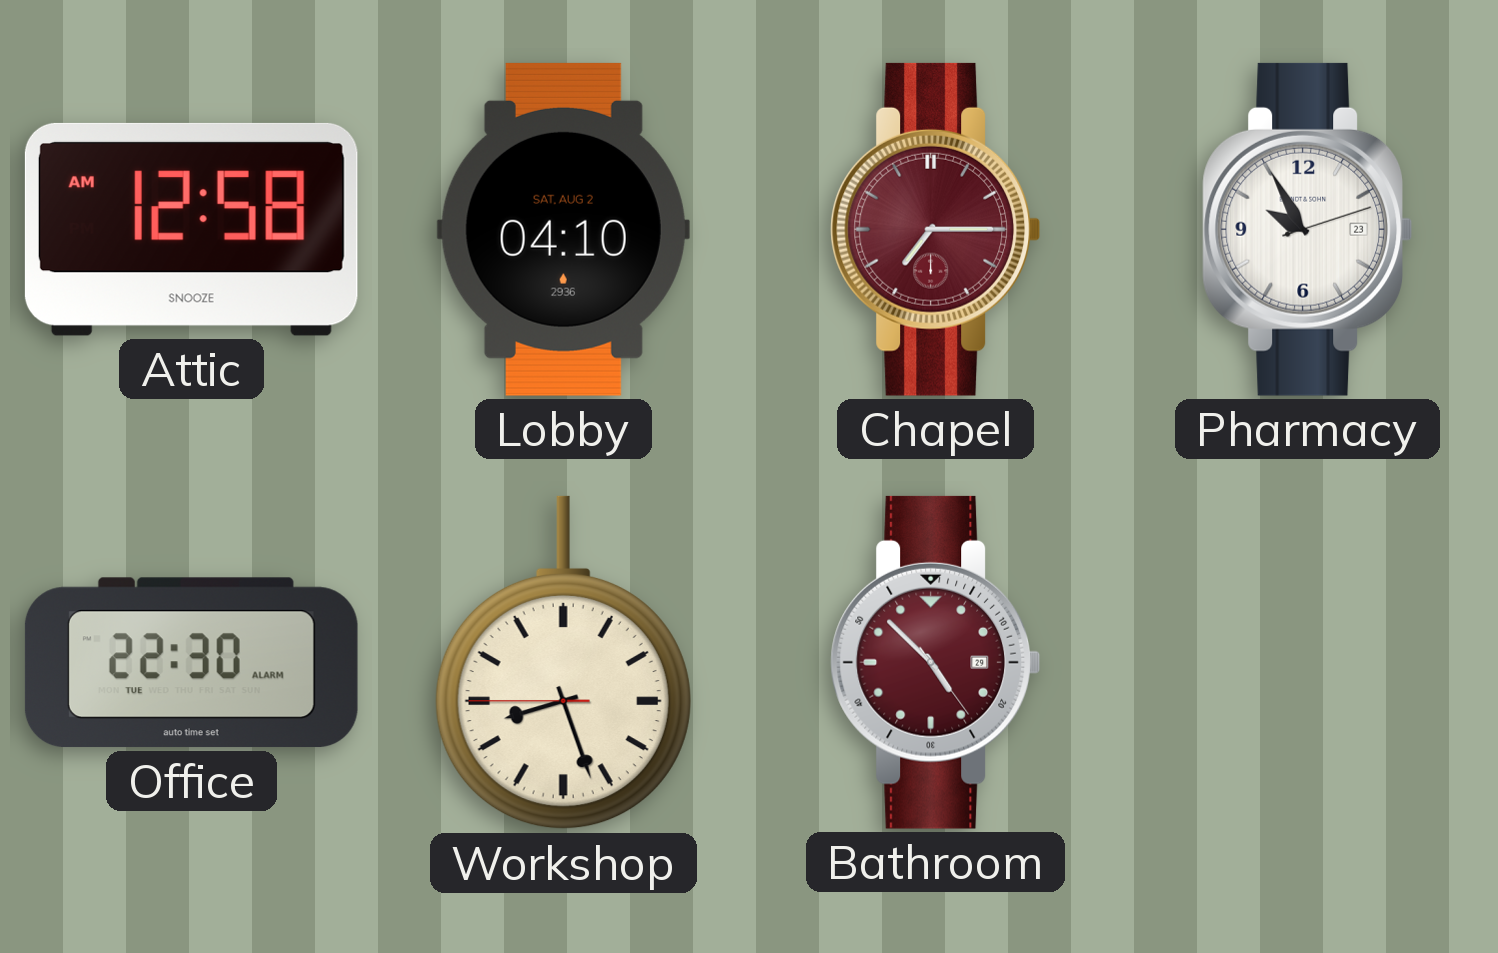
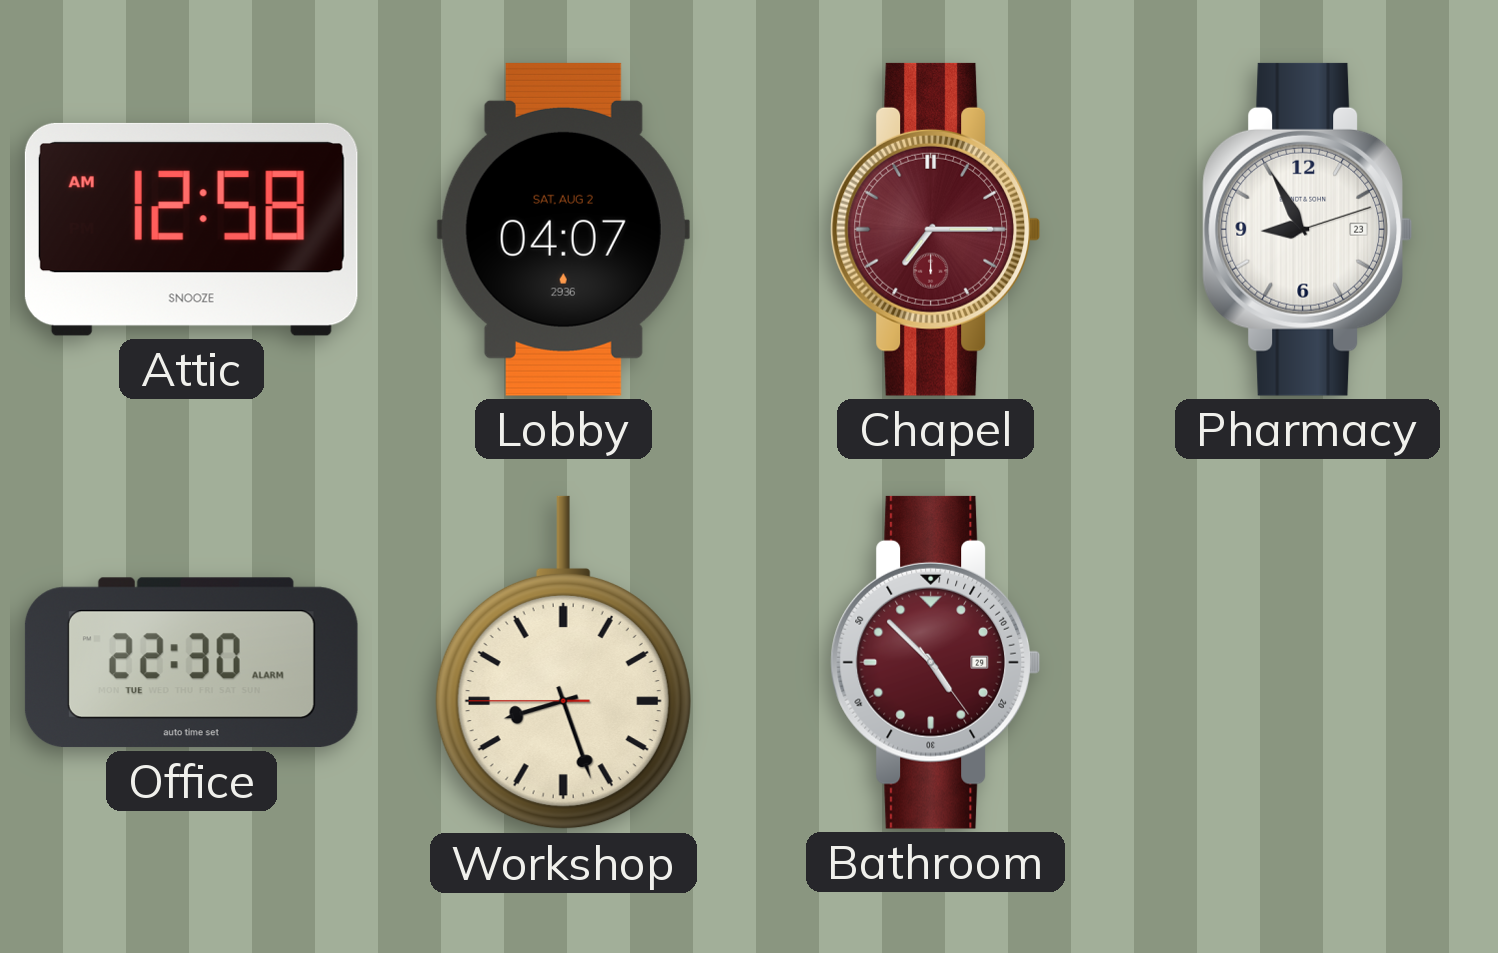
Lobby: 04:10 -> 04:07
Pharmacy: 9:55 -> 8:55
